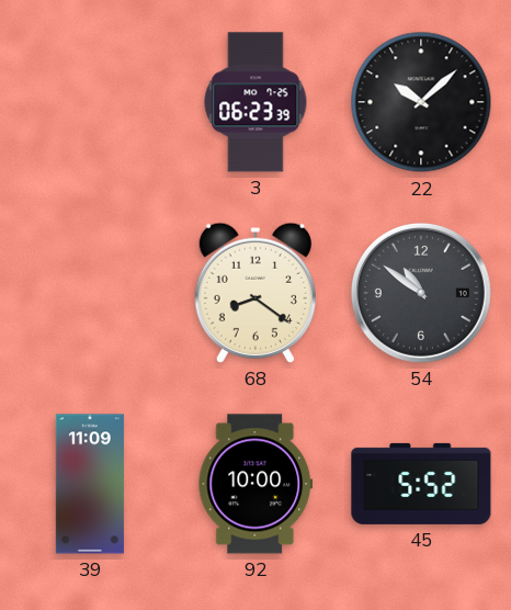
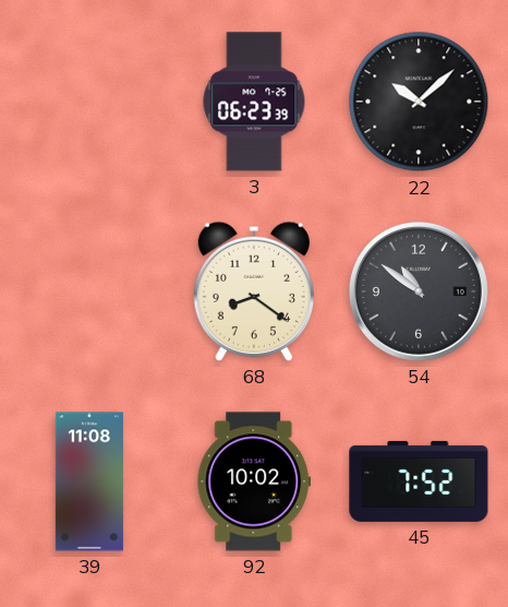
39: 11:09 -> 11:08
92: 10:00 -> 10:02
45: 5:52 -> 7:52
